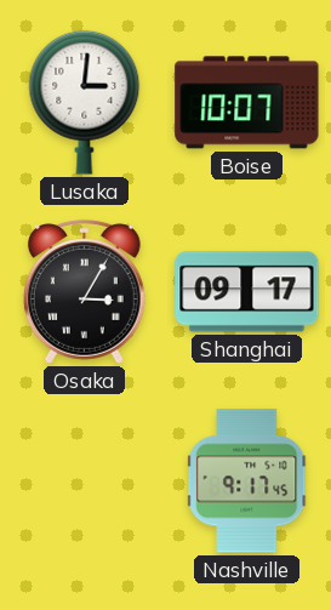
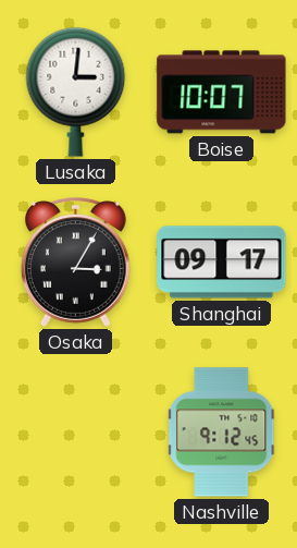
Nashville: 9:17 -> 9:12
